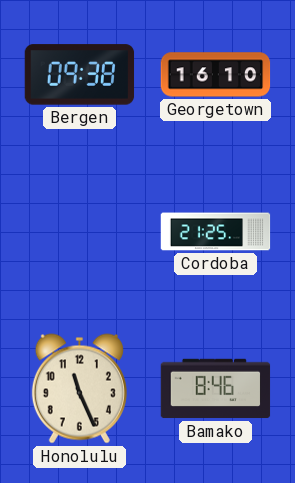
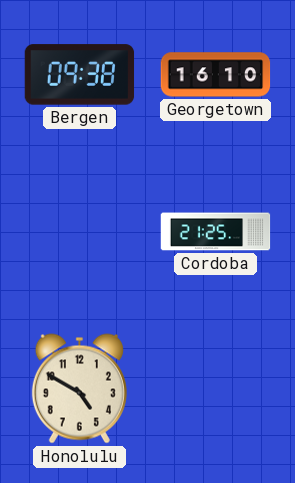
Honolulu: 11:26 -> 4:50
Bamako: 8:46 -> none
